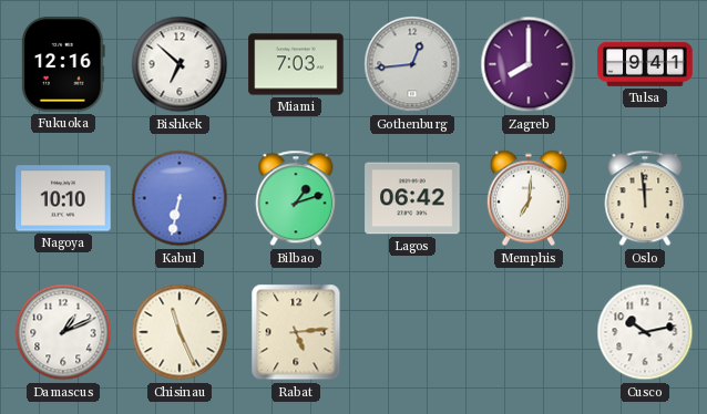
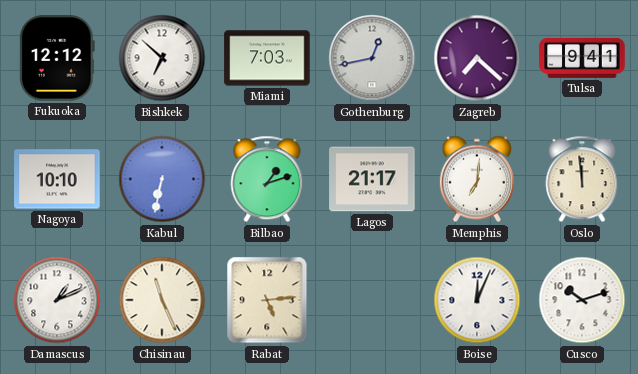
Fukuoka: 12:16 -> 12:12
Gothenburg: 12:44 -> 12:43
Zagreb: 8:00 -> 7:22
Lagos: 06:42 -> 21:17
Boise: none -> 12:04
Cusco: 10:13 -> 10:12
